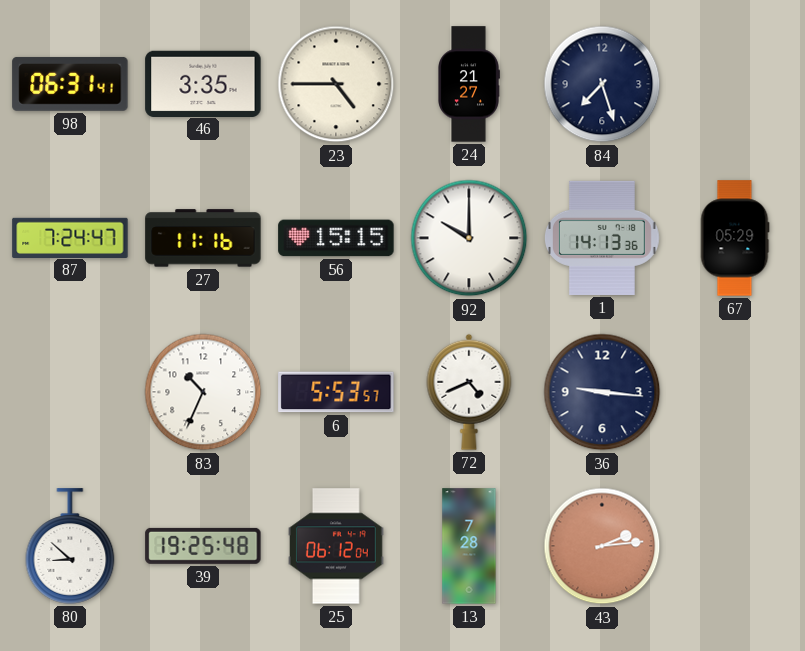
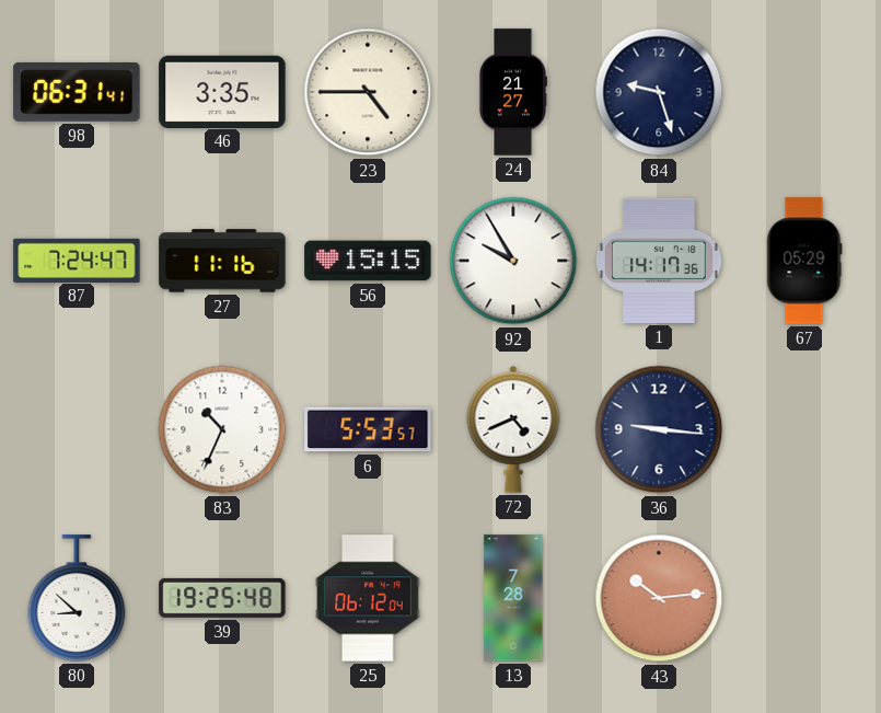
84: 7:27 -> 9:27
92: 10:00 -> 9:55
1: 14:13 -> 14:17
43: 2:14 -> 10:14
